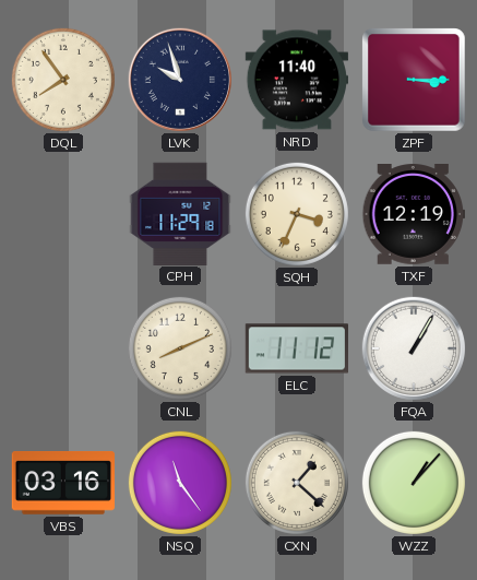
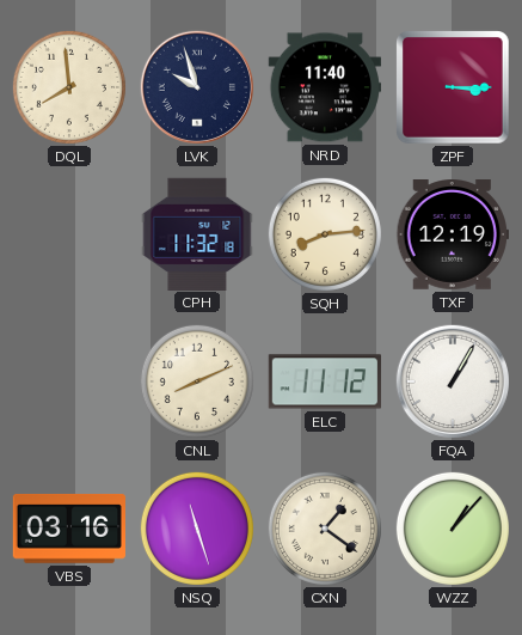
DQL: 7:54 -> 7:59
CPH: 11:29 -> 11:32
SQH: 3:34 -> 8:14
NSQ: 11:24 -> 11:27
CXN: 1:22 -> 1:21
